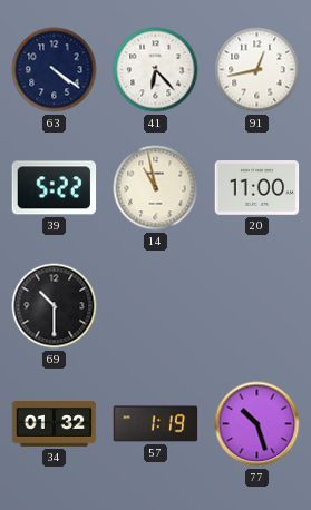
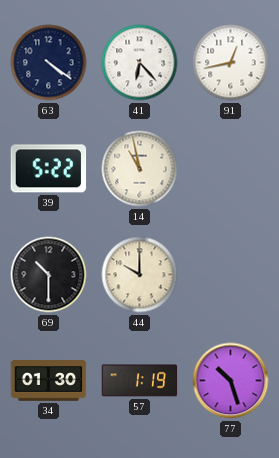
20: 11:00 -> none
44: none -> 10:00
34: 01:32 -> 01:30
